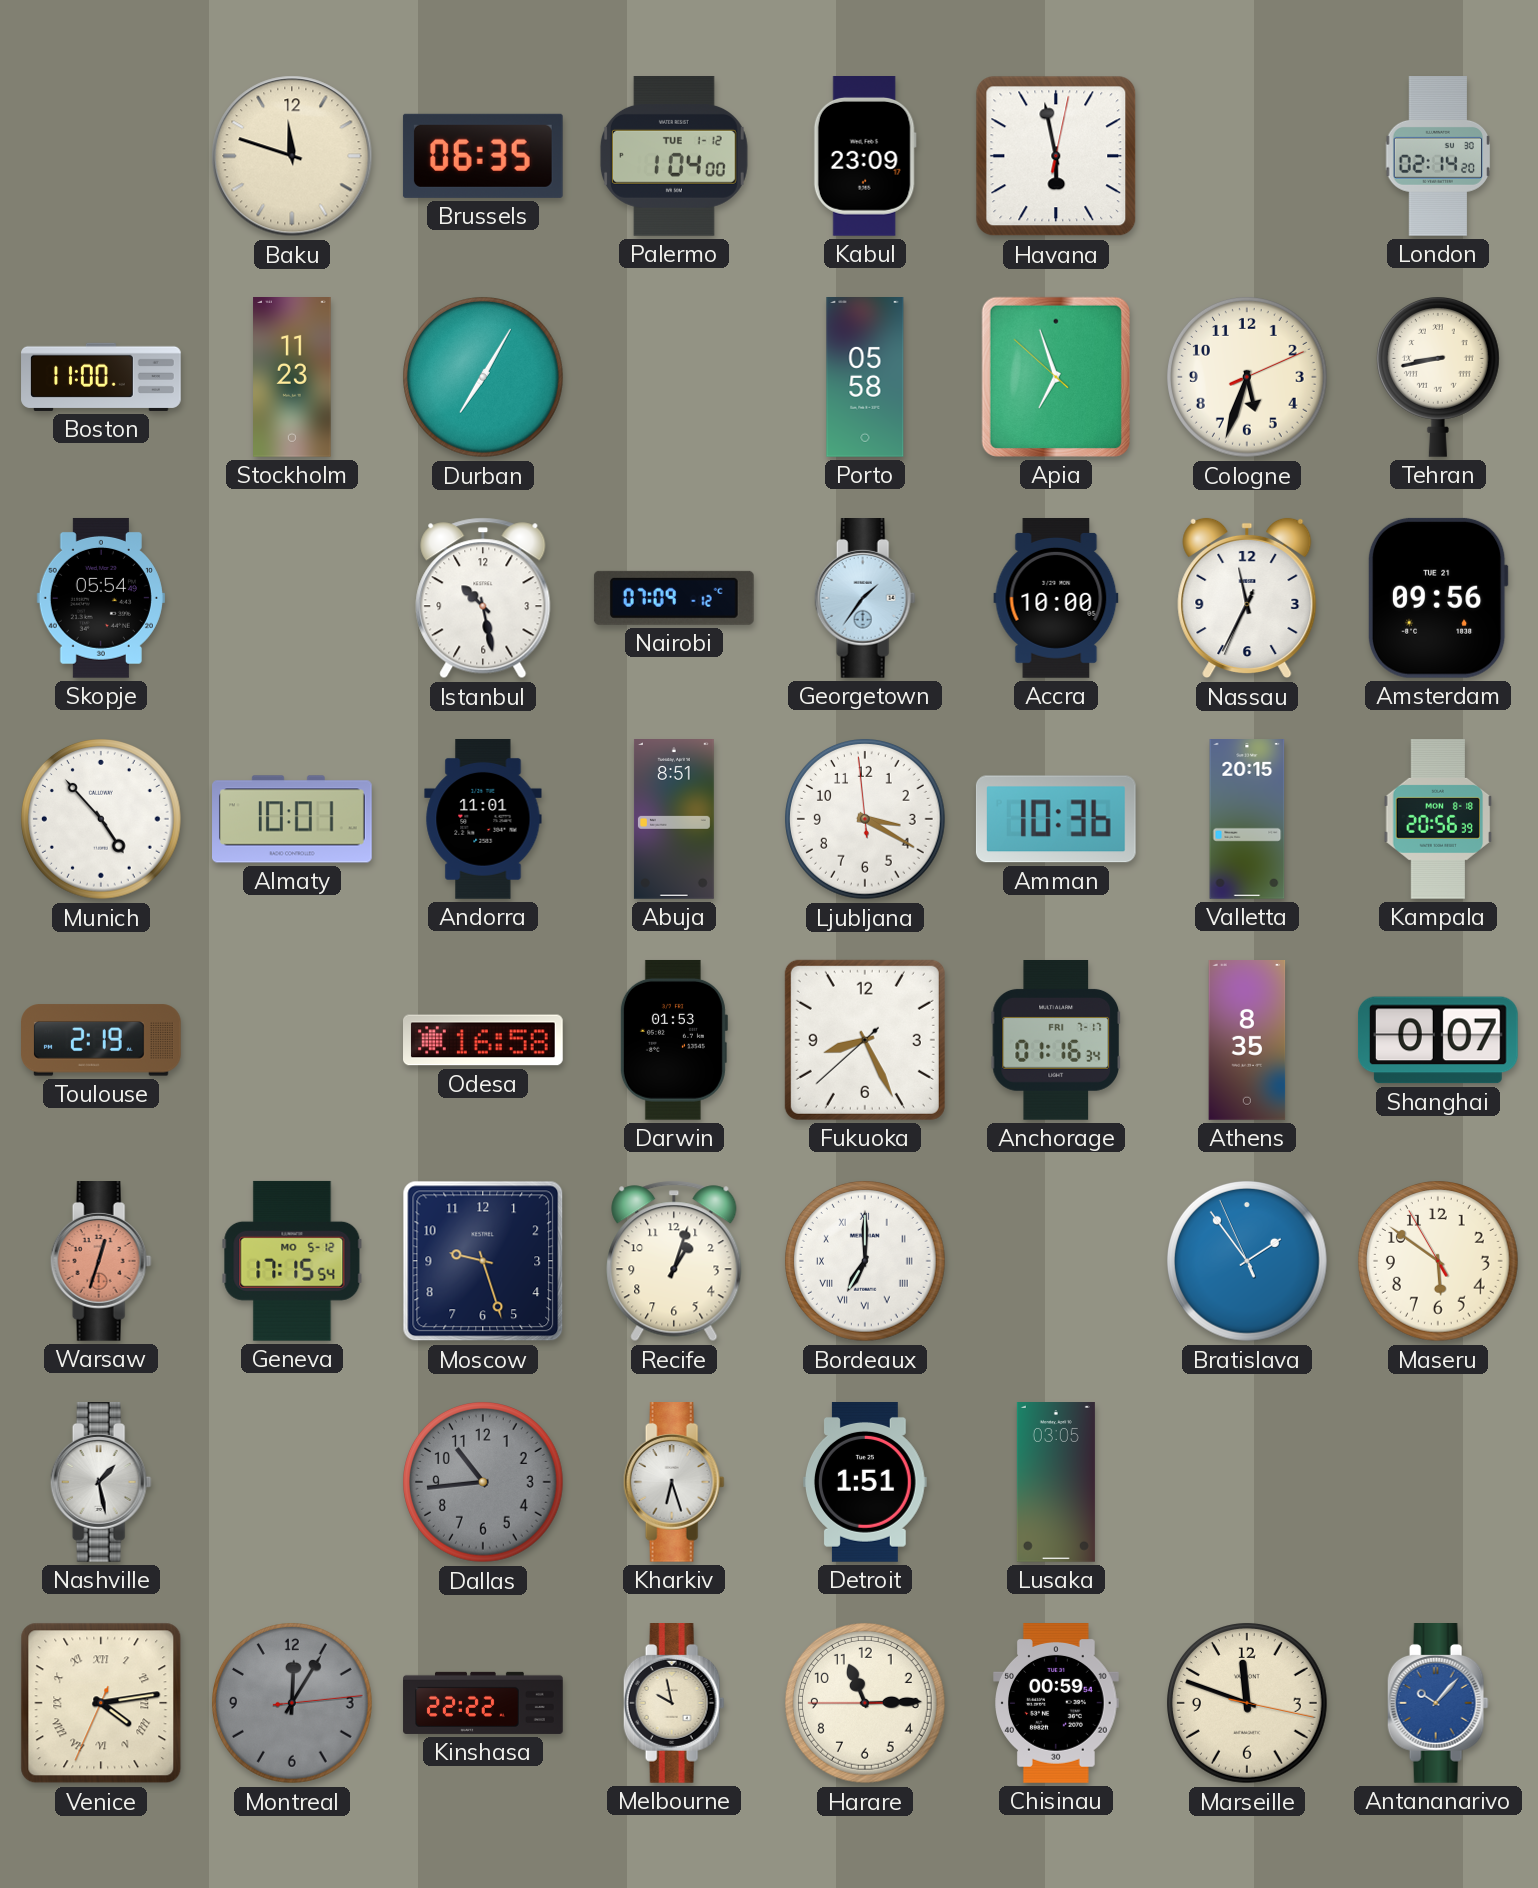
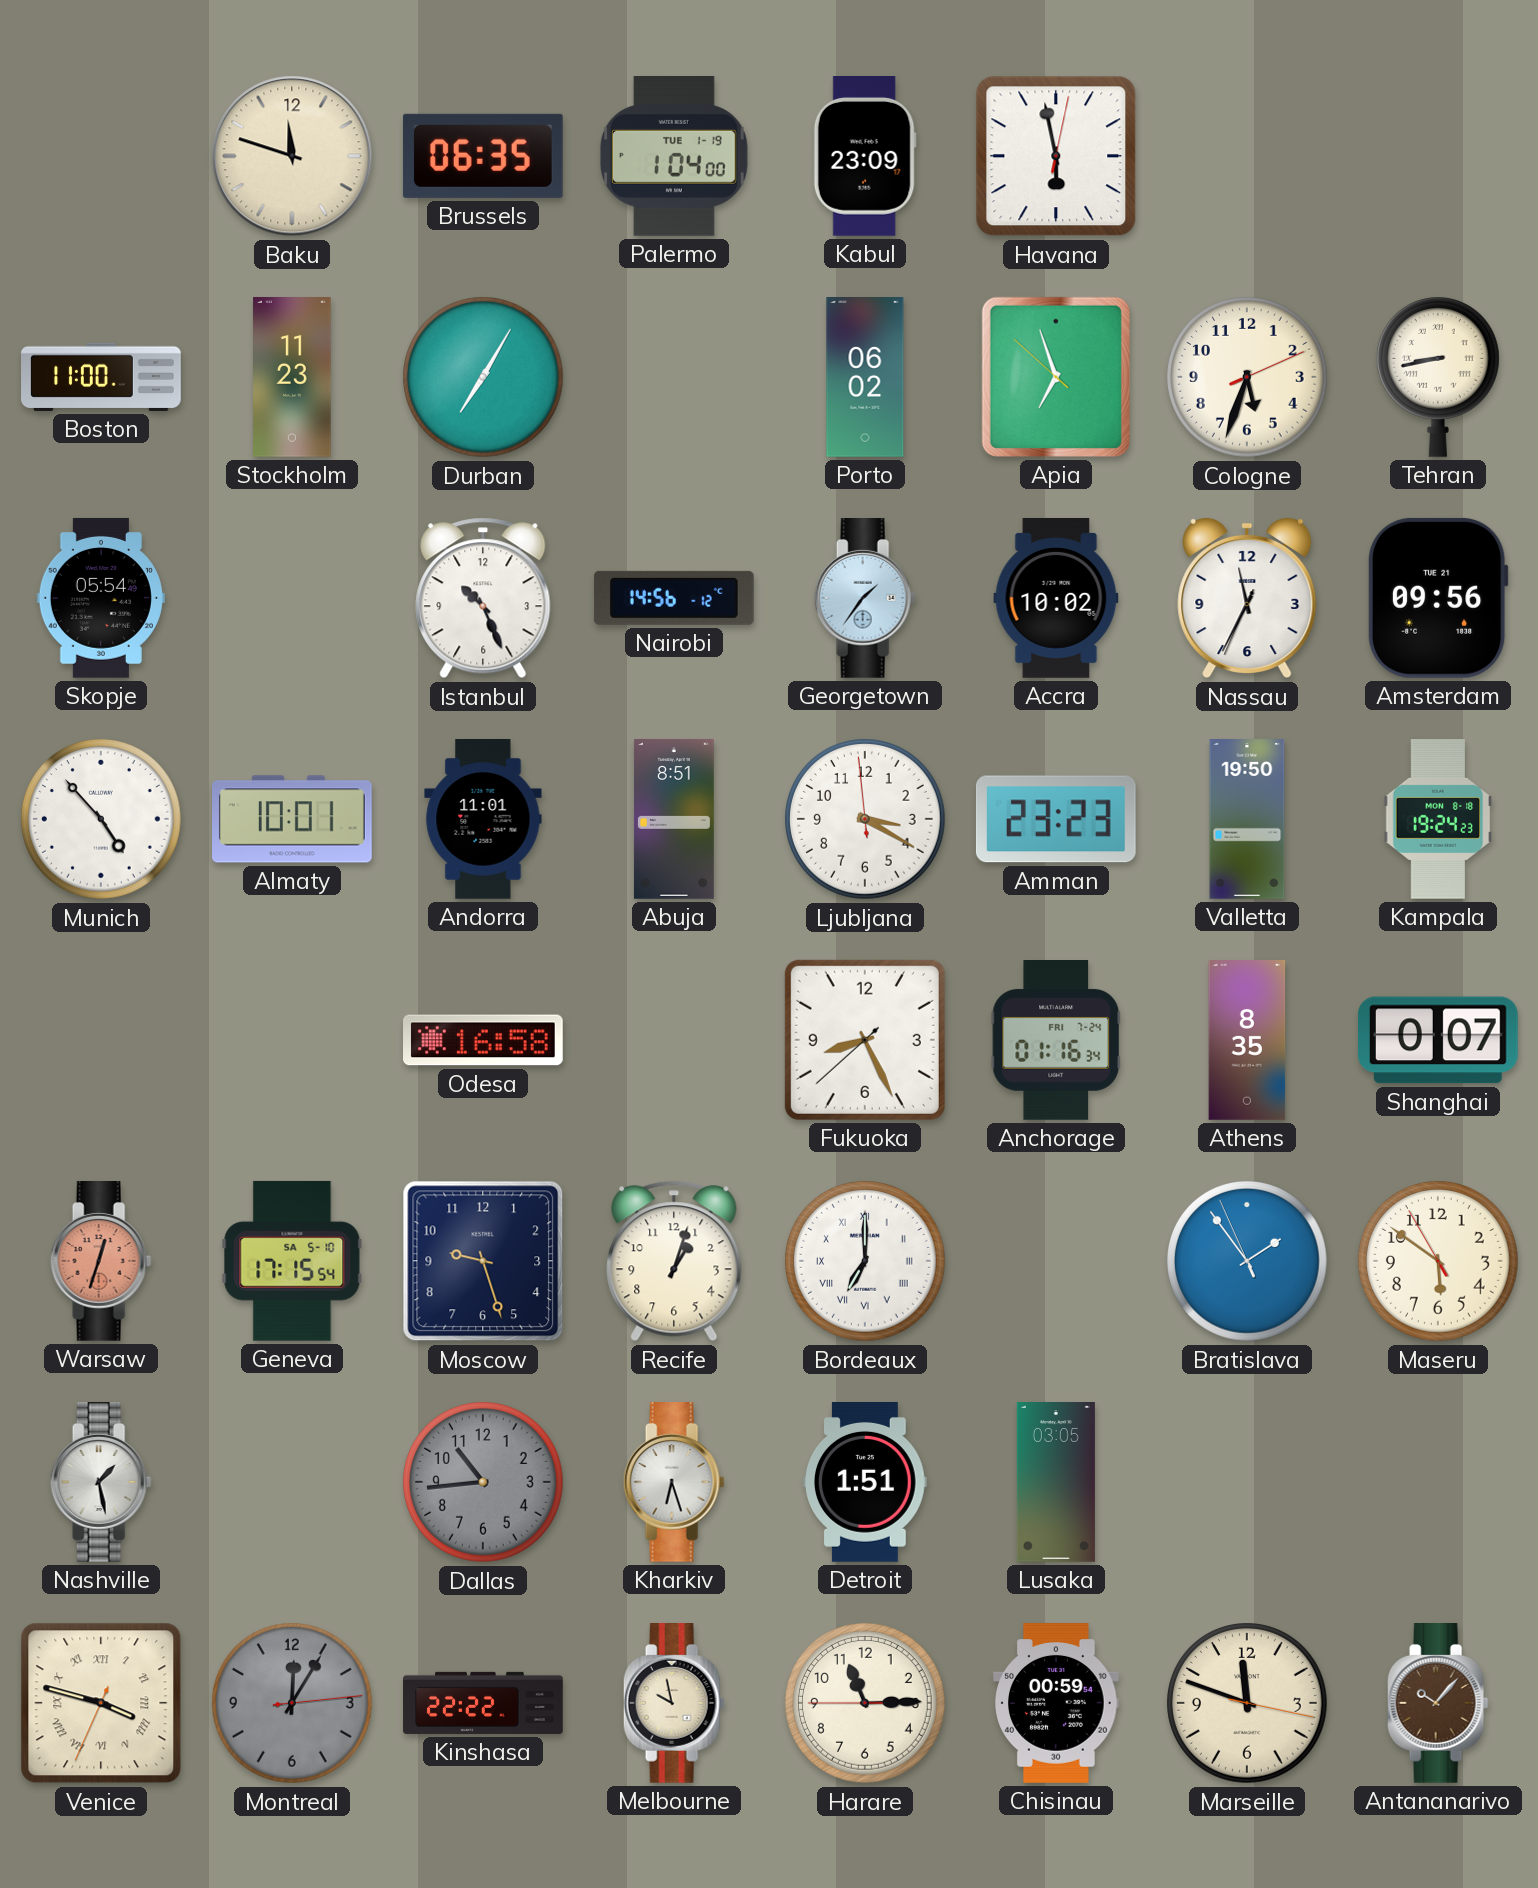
Palermo date: TUE 1-12 -> TUE 1-19
London: 02:14 -> none
Porto: 05:58 -> 06:02
Istanbul: 10:28 -> 10:26
Nairobi: 07:09 -> 14:56
Accra: 10:00 -> 10:02
Amman: 10:36 -> 23:23
Valletta: 20:15 -> 19:50
Kampala: 20:56 -> 19:24
Toulouse: 2:19 -> none
Darwin: 01:53 -> none
Anchorage date: FRI 7-17 -> FRI 7-24
Geneva date: MO 5-12 -> SA 5-10
Venice: 4:13 -> 3:47
Antananarivo dial: blue -> brown
